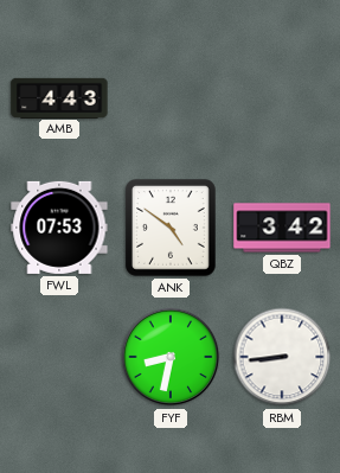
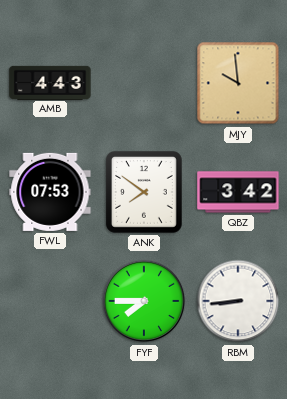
MJY: none -> 9:59
ANK: 4:51 -> 7:51
FYF: 8:32 -> 7:45
